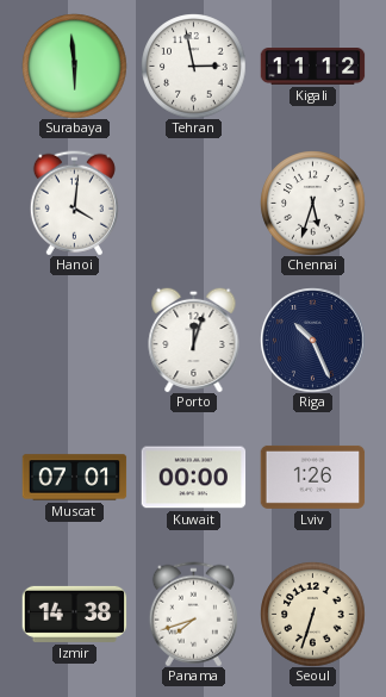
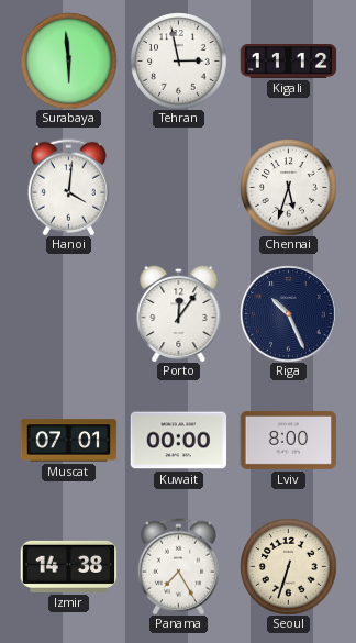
Porto: 12:03 -> 12:06
Lviv: 1:26 -> 8:00
Panama: 7:42 -> 7:25
